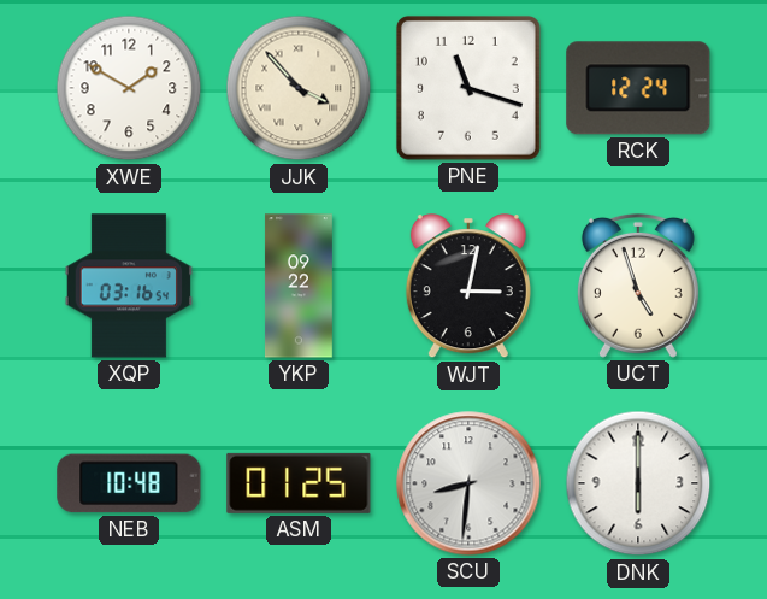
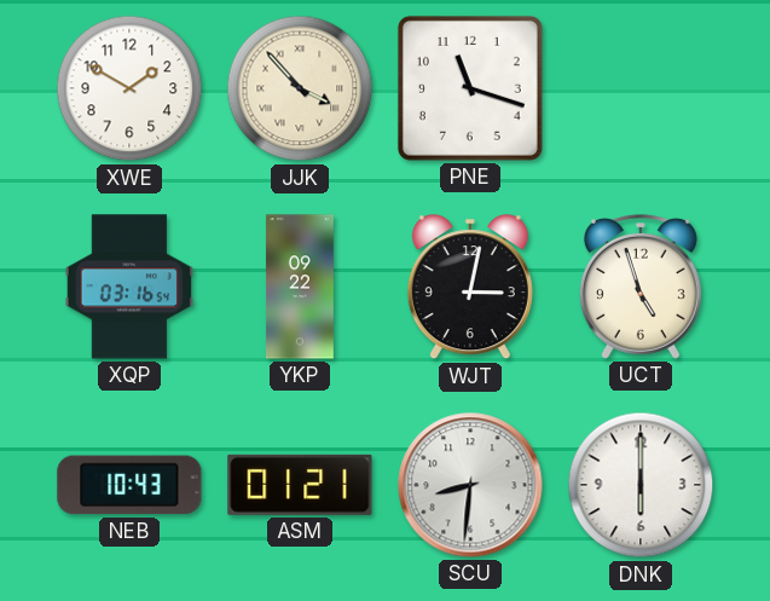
RCK: 12:24 -> none
NEB: 10:48 -> 10:43
ASM: 01:25 -> 01:21
